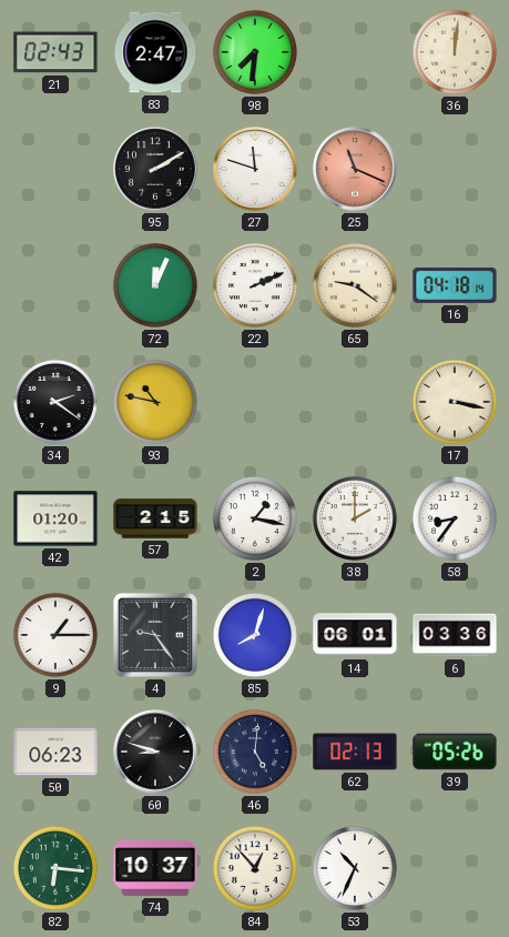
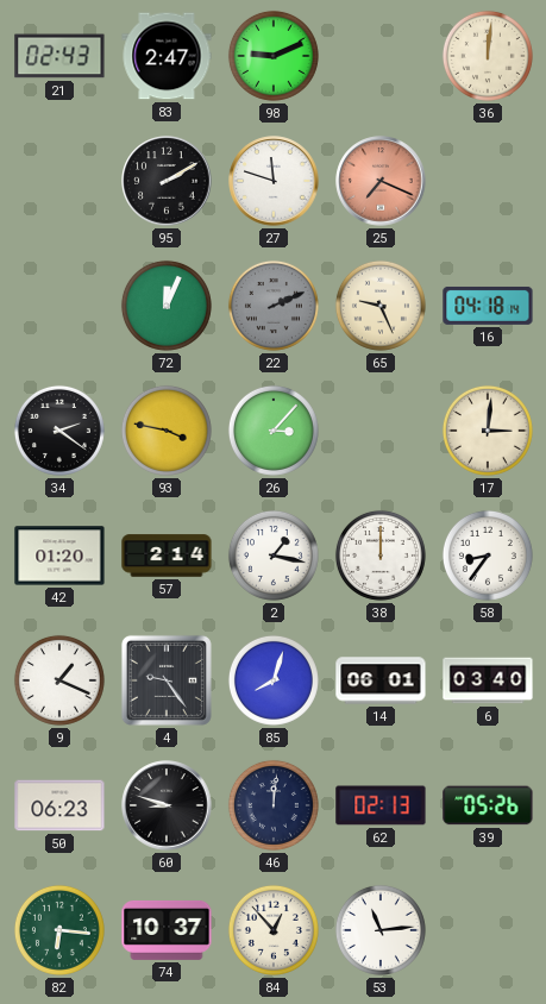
98: 7:31 -> 9:11
25: 11:19 -> 7:19
22 dial: white -> grey
65: 9:21 -> 9:26
93: 10:47 -> 3:47
26: none -> 3:07
17: 3:17 -> 3:01
57: 2:15 -> 2:14
38: 2:00 -> 12:00
9: 1:15 -> 1:19
6: 03:36 -> 03:40
46: 5:01 -> 12:01
53: 10:34 -> 11:14
